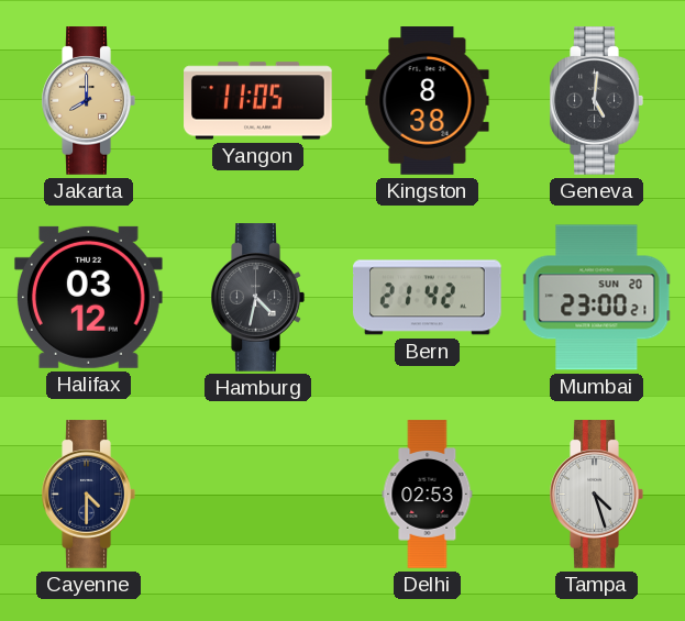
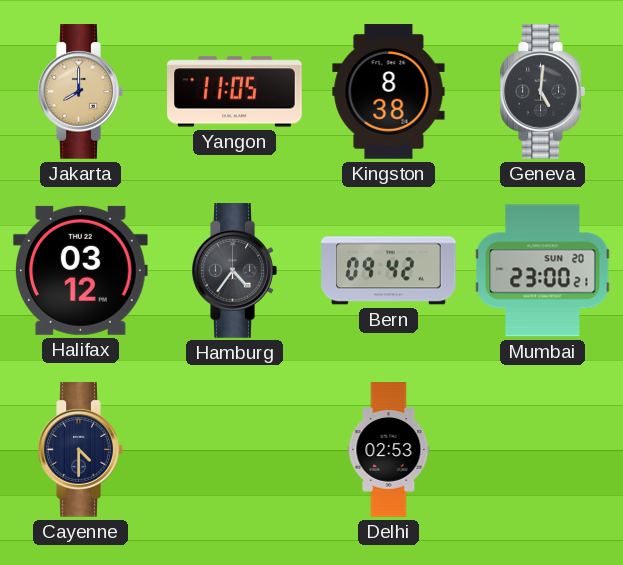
Hamburg: 4:32 -> 4:36
Bern: 21:42 -> 09:42
Tampa: 4:27 -> none
